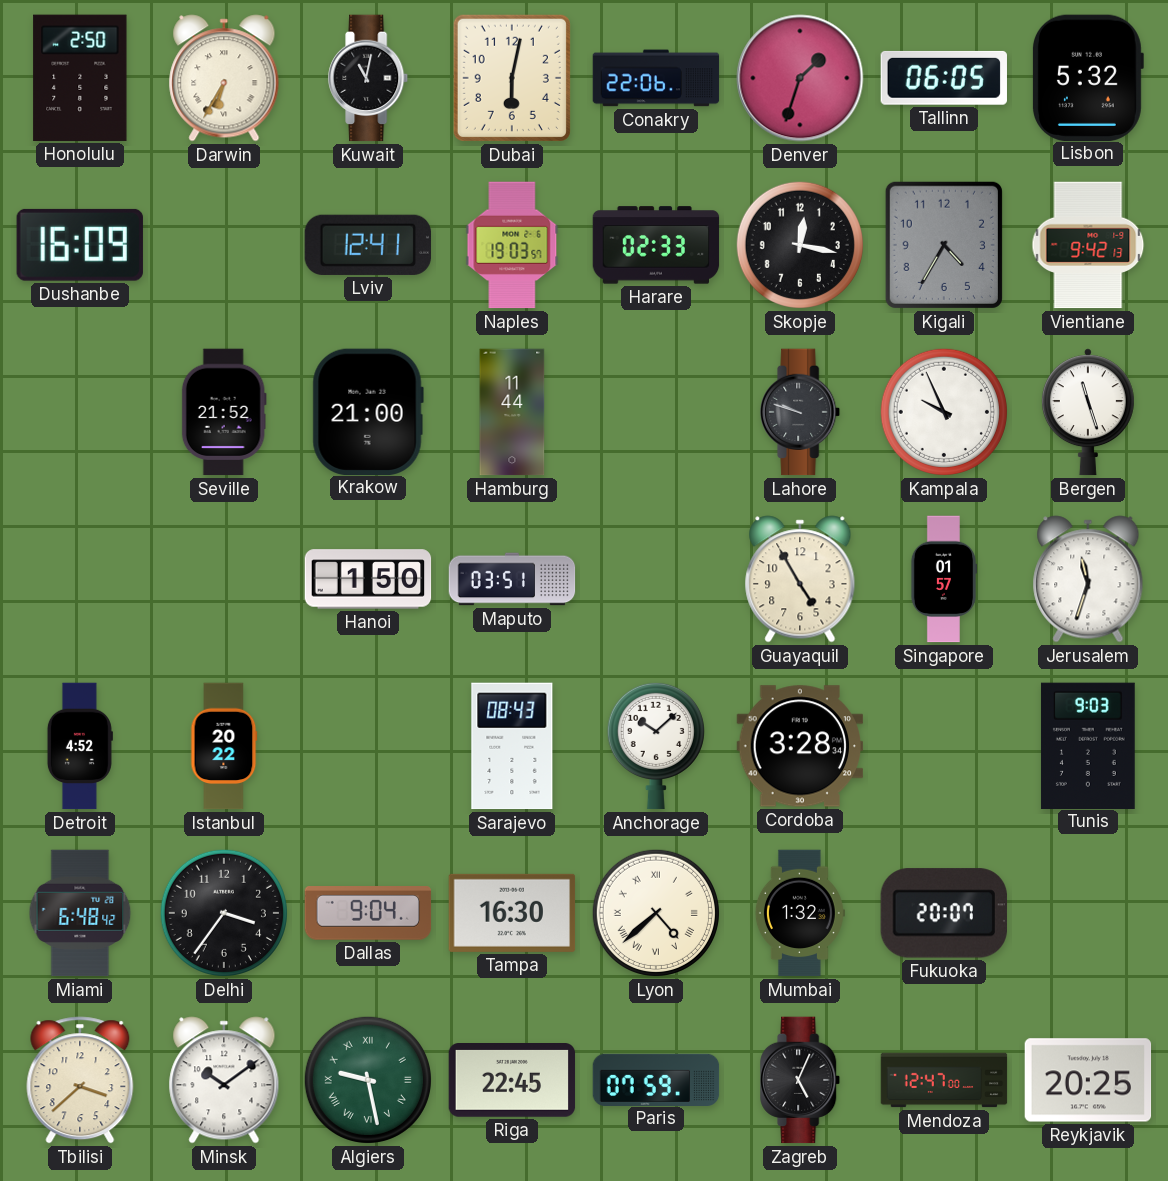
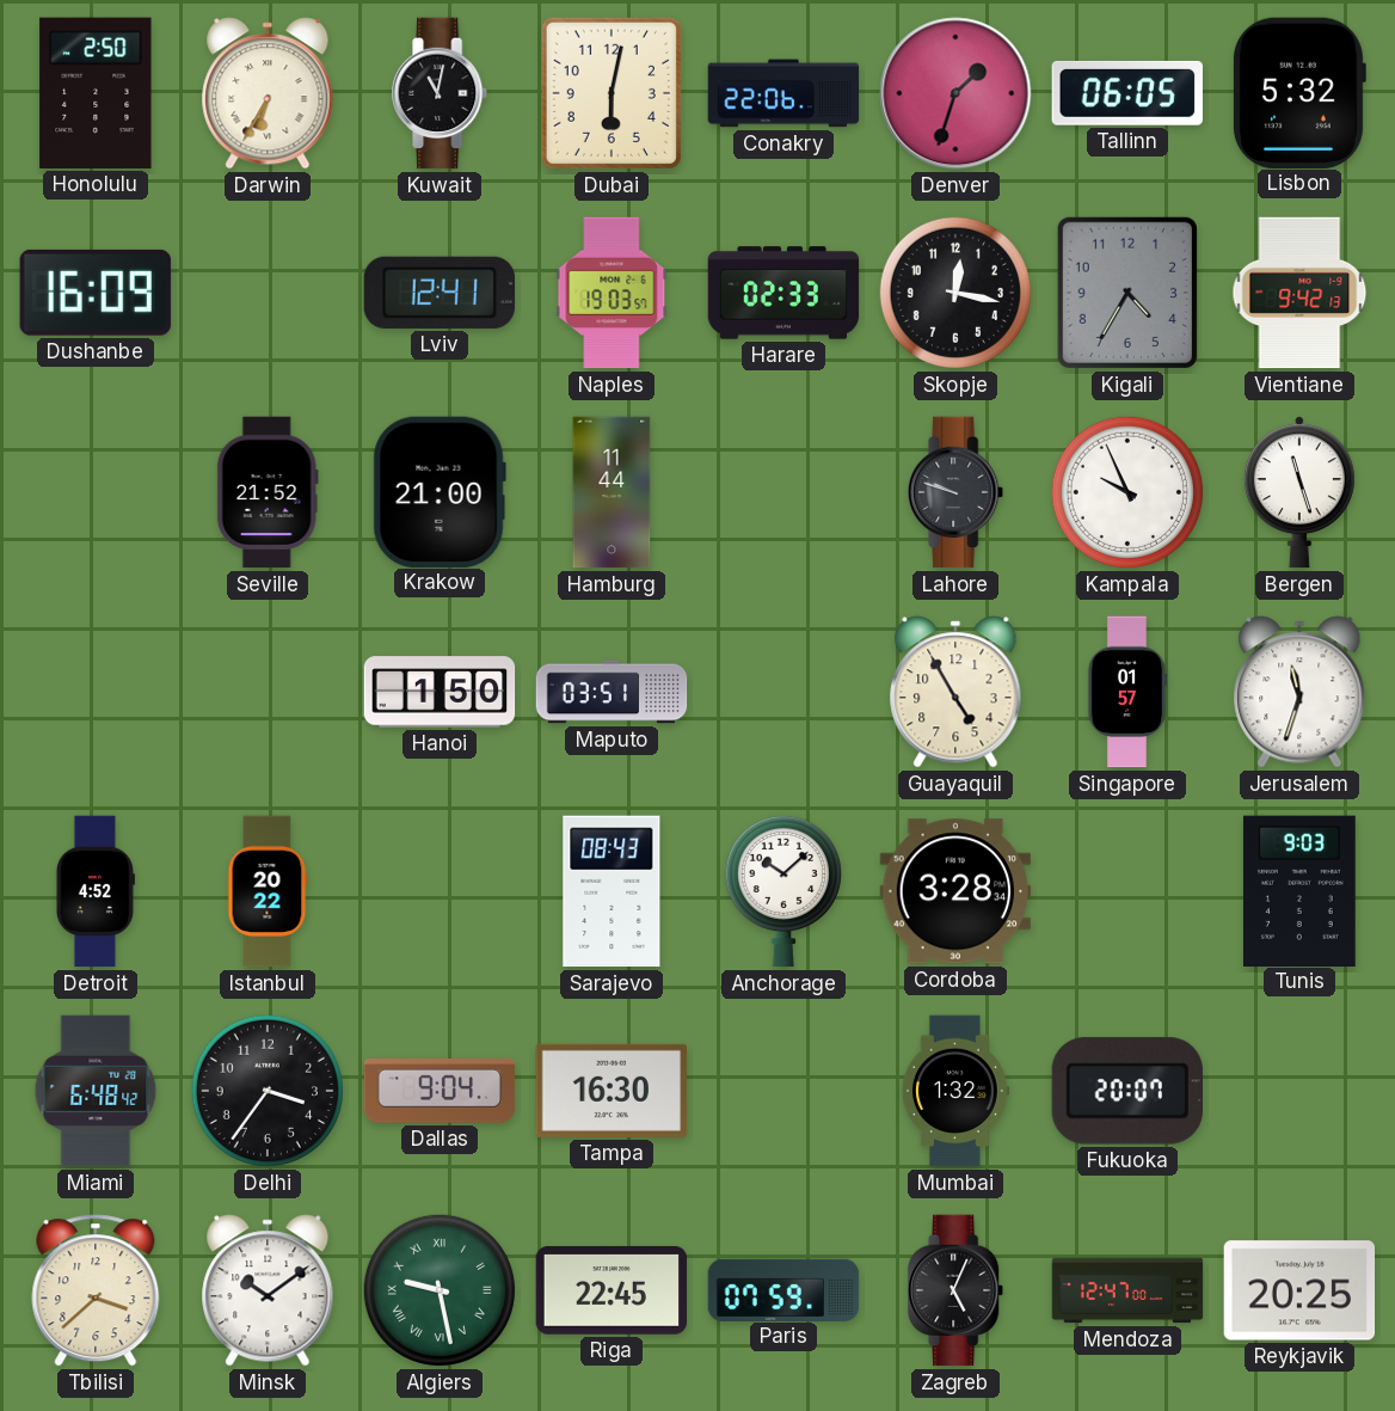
Lyon: 4:38 -> none
